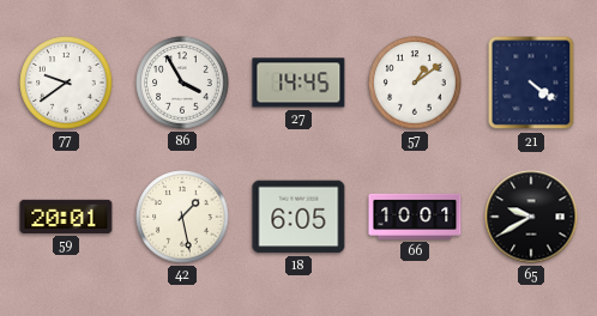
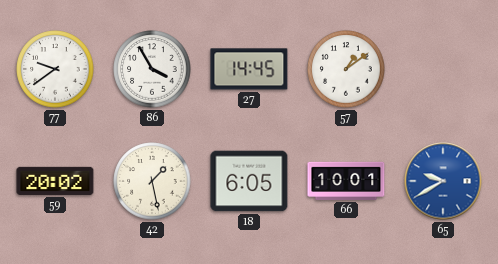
21: 4:21 -> none
59: 20:01 -> 20:02
65 dial: black -> blue
